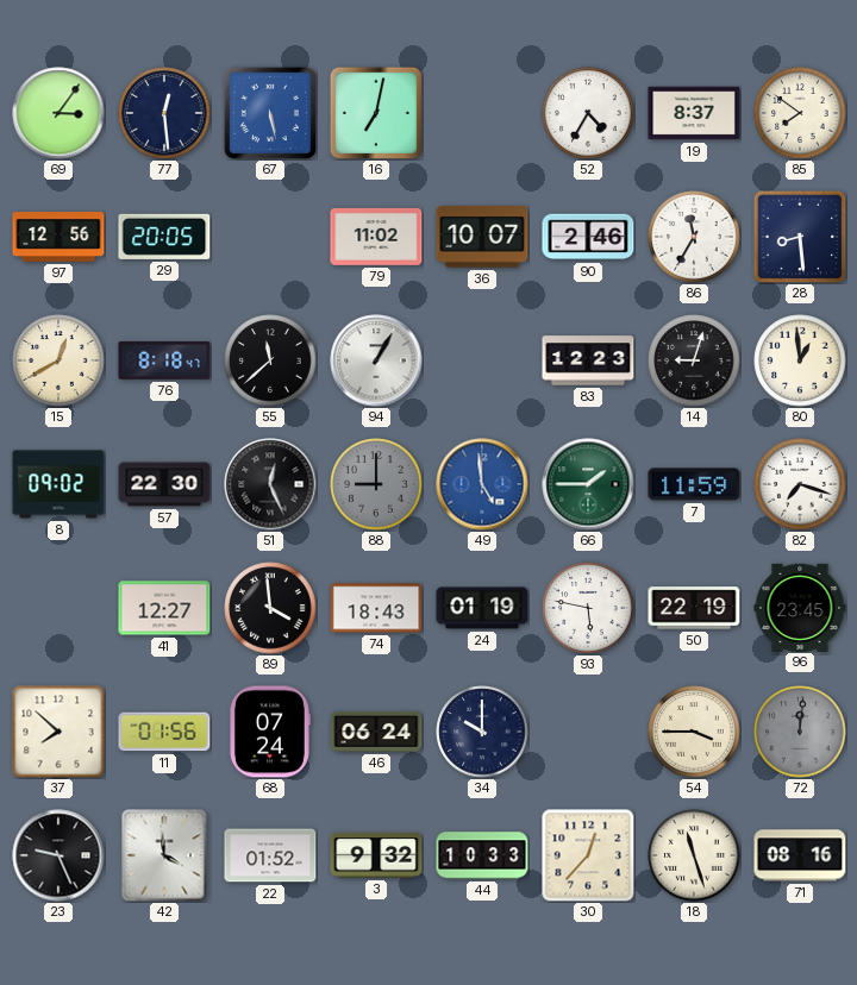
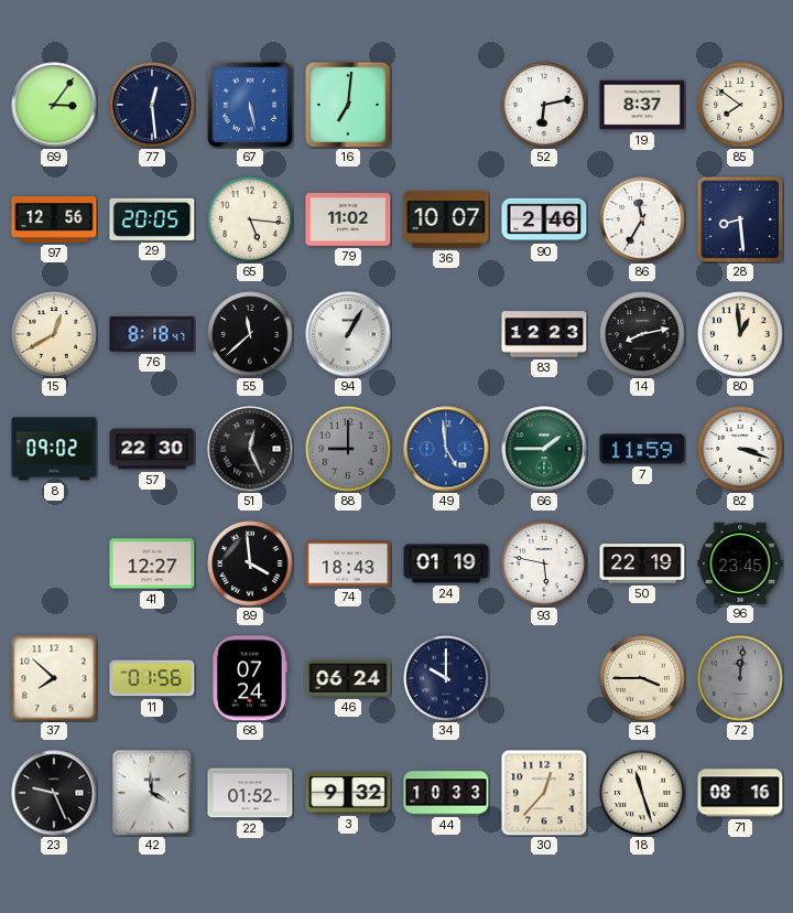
16: 7:02 -> 7:01
52: 4:35 -> 6:13
65: none -> 5:16
14: 9:03 -> 8:13
82: 7:18 -> 3:18
